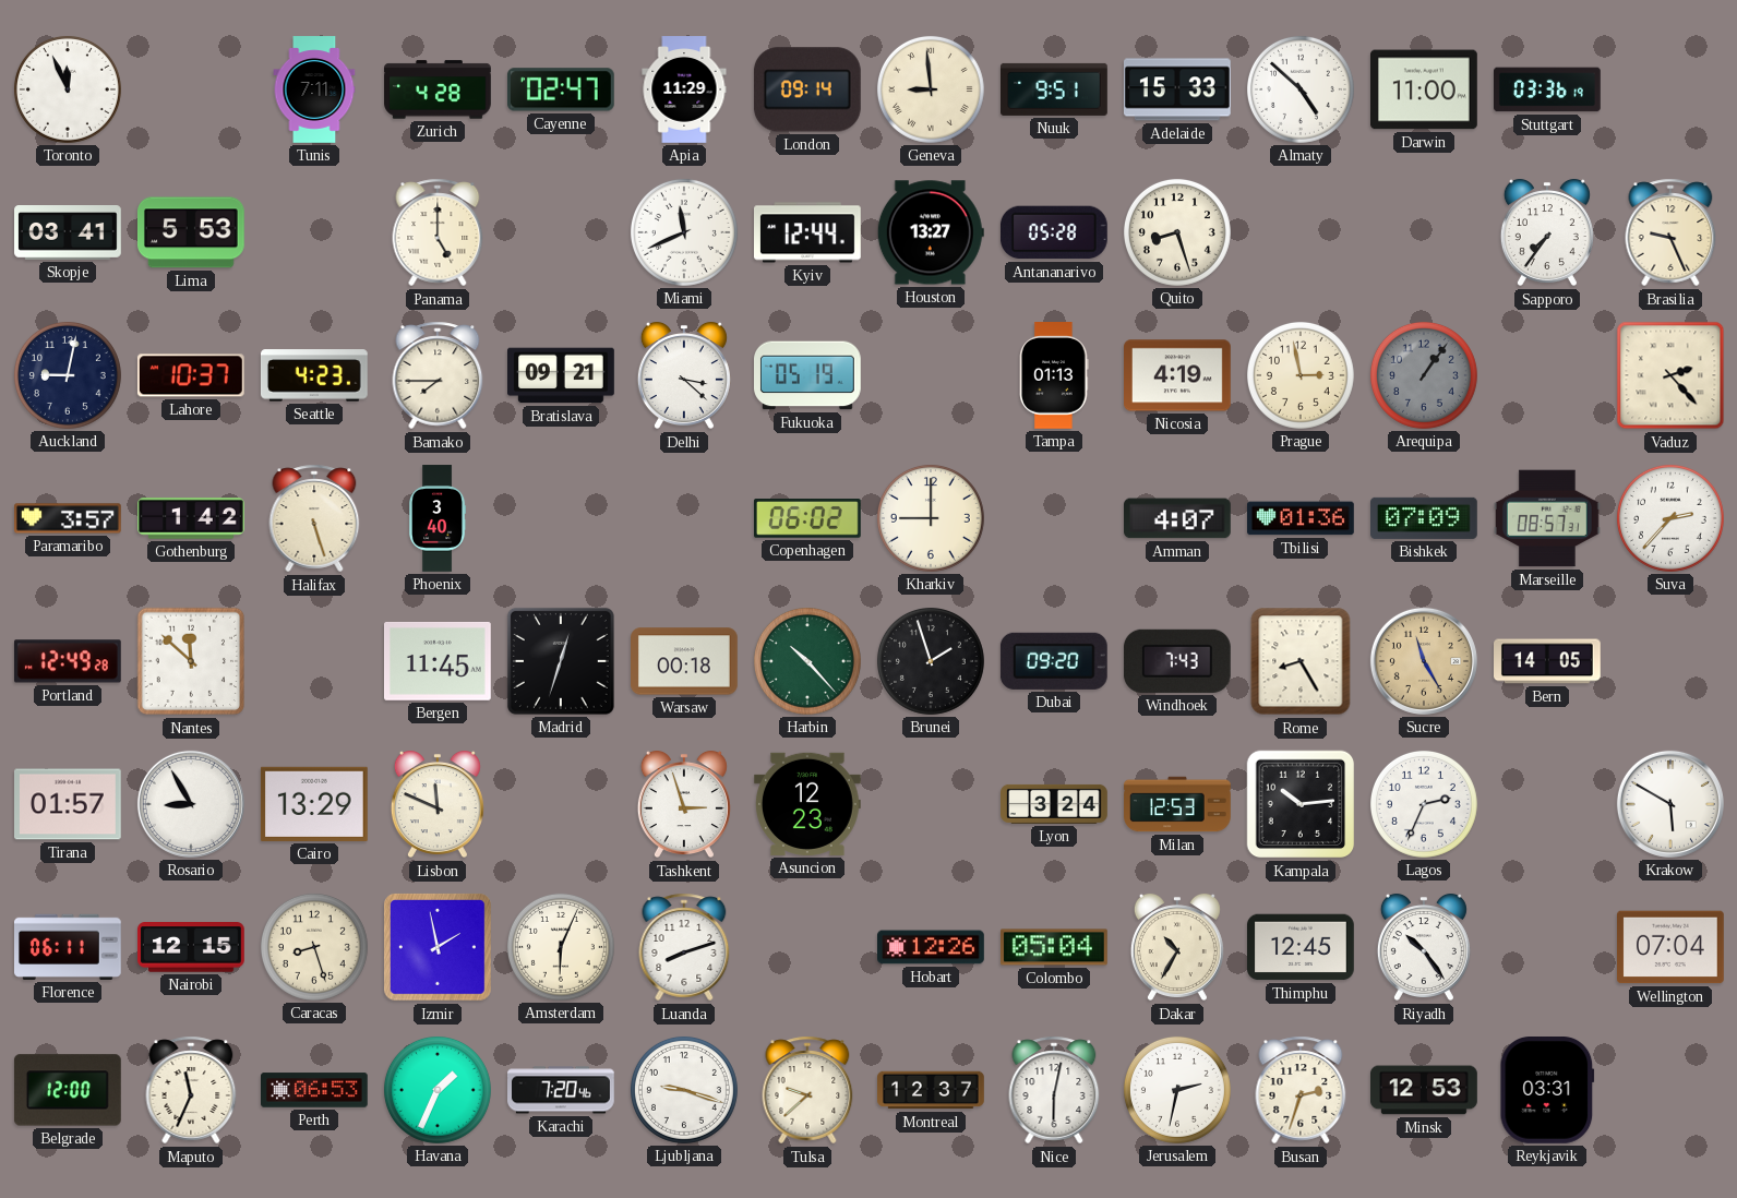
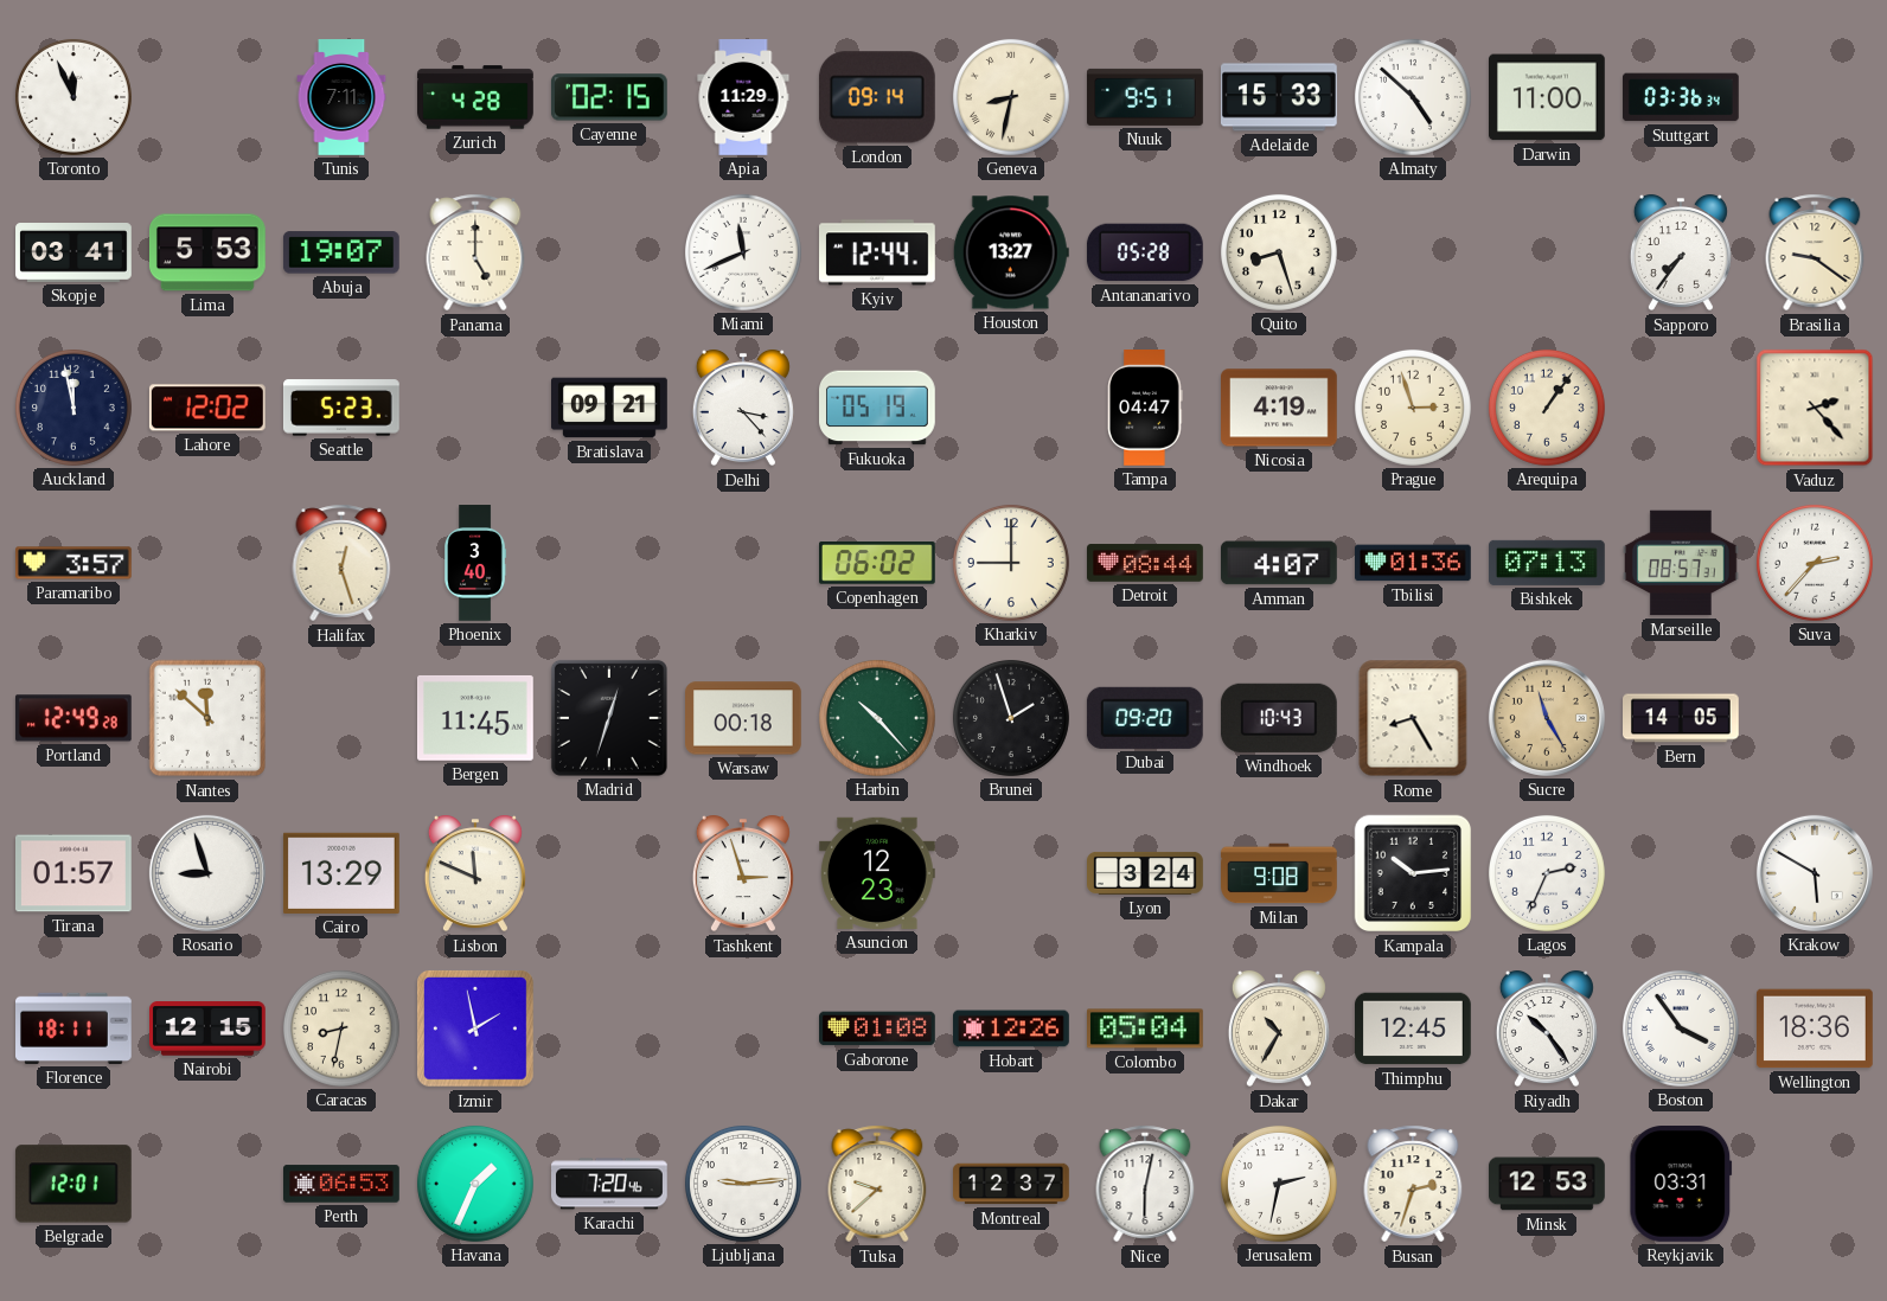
Cayenne: 02:47 -> 02:15
Geneva: 8:59 -> 8:32
Stuttgart: 03:36:19 -> 03:36:34
Abuja: none -> 19:07
Brasilia: 9:26 -> 9:21
Auckland: 9:02 -> 11:58
Lahore: 10:37 -> 12:02
Seattle: 4:23 -> 5:23
Bamako: 7:45 -> none
Delhi: 3:22 -> 3:23
Tampa: 01:13 -> 04:47
Prague: 2:58 -> 2:57
Arequipa dial: grey -> cream
Gothenburg: 1:42 -> none
Halifax: 5:27 -> 12:27
Detroit: none -> 08:44
Bishkek: 07:09 -> 07:13
Windhoek: 7:43 -> 10:43
Rosario: 8:55 -> 8:57
Milan: 12:53 -> 9:08
Florence: 06:11 -> 18:11
Caracas: 8:27 -> 8:32
Amsterdam: 6:04 -> none
Luanda: 8:12 -> none
Gaborone: none -> 01:08
Boston: none -> 3:54
Wellington: 07:04 -> 18:36
Belgrade: 12:00 -> 12:01
Maputo: 11:34 -> none
Ljubljana: 9:18 -> 9:14
